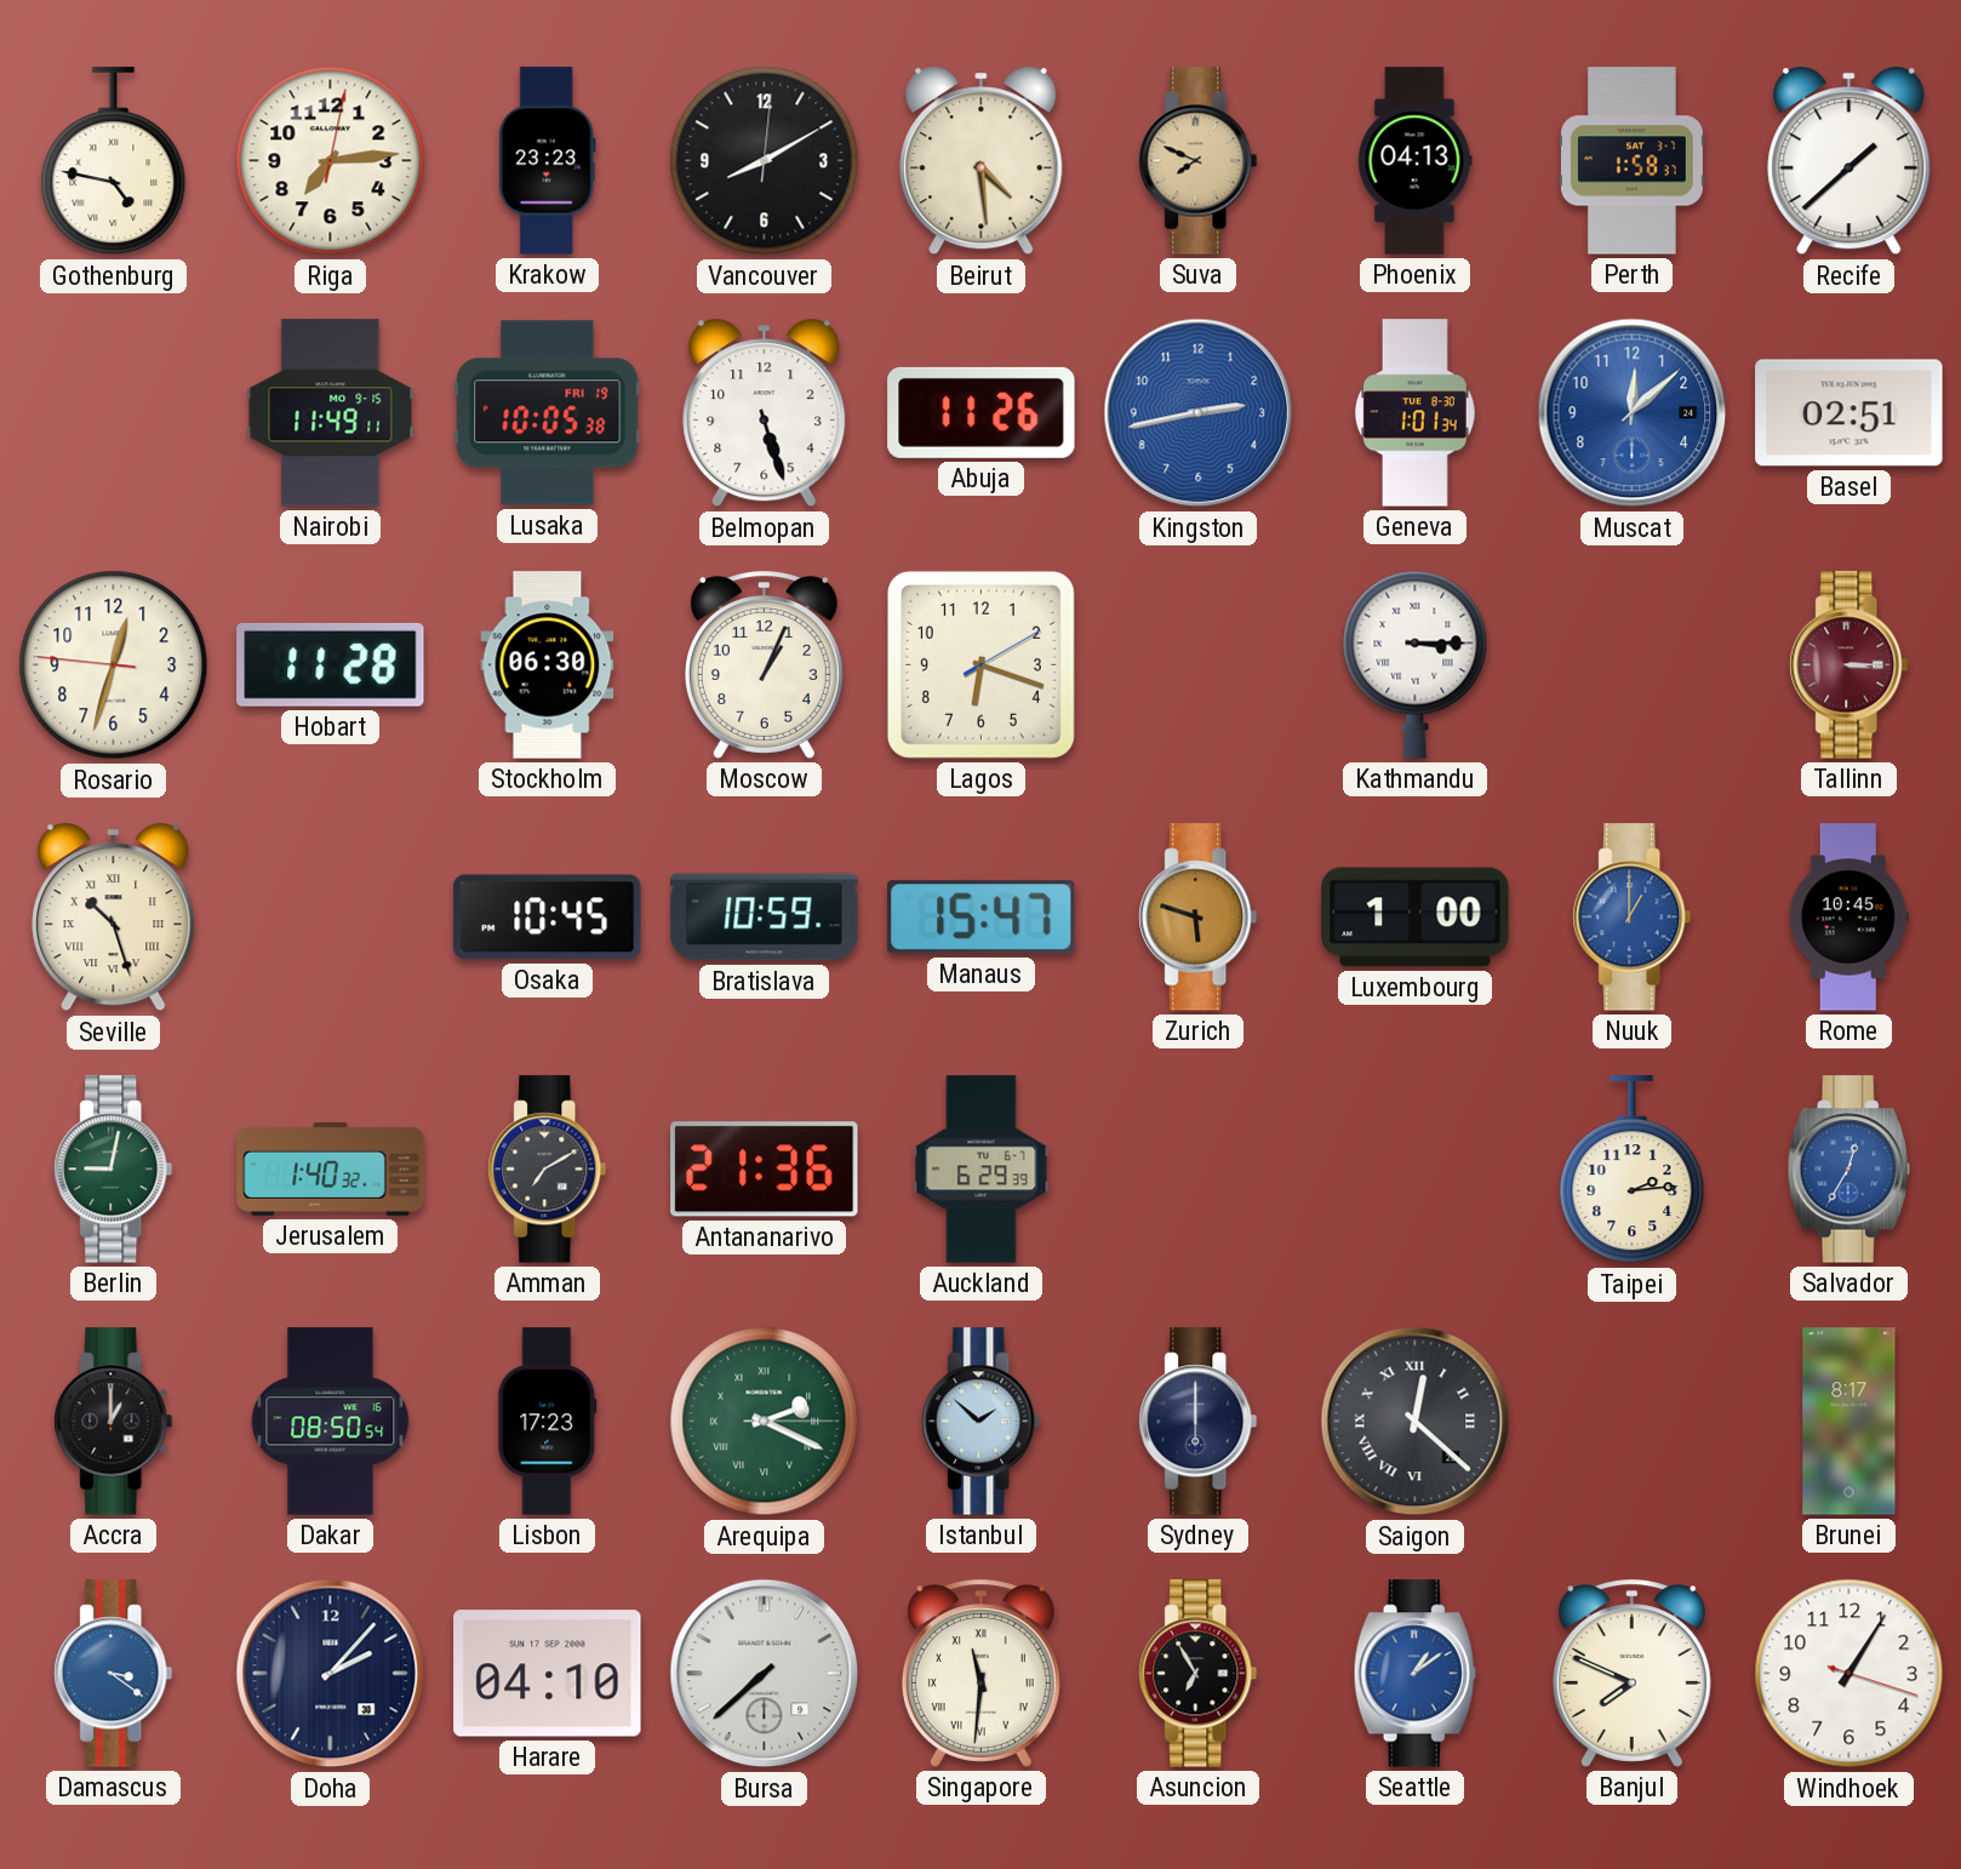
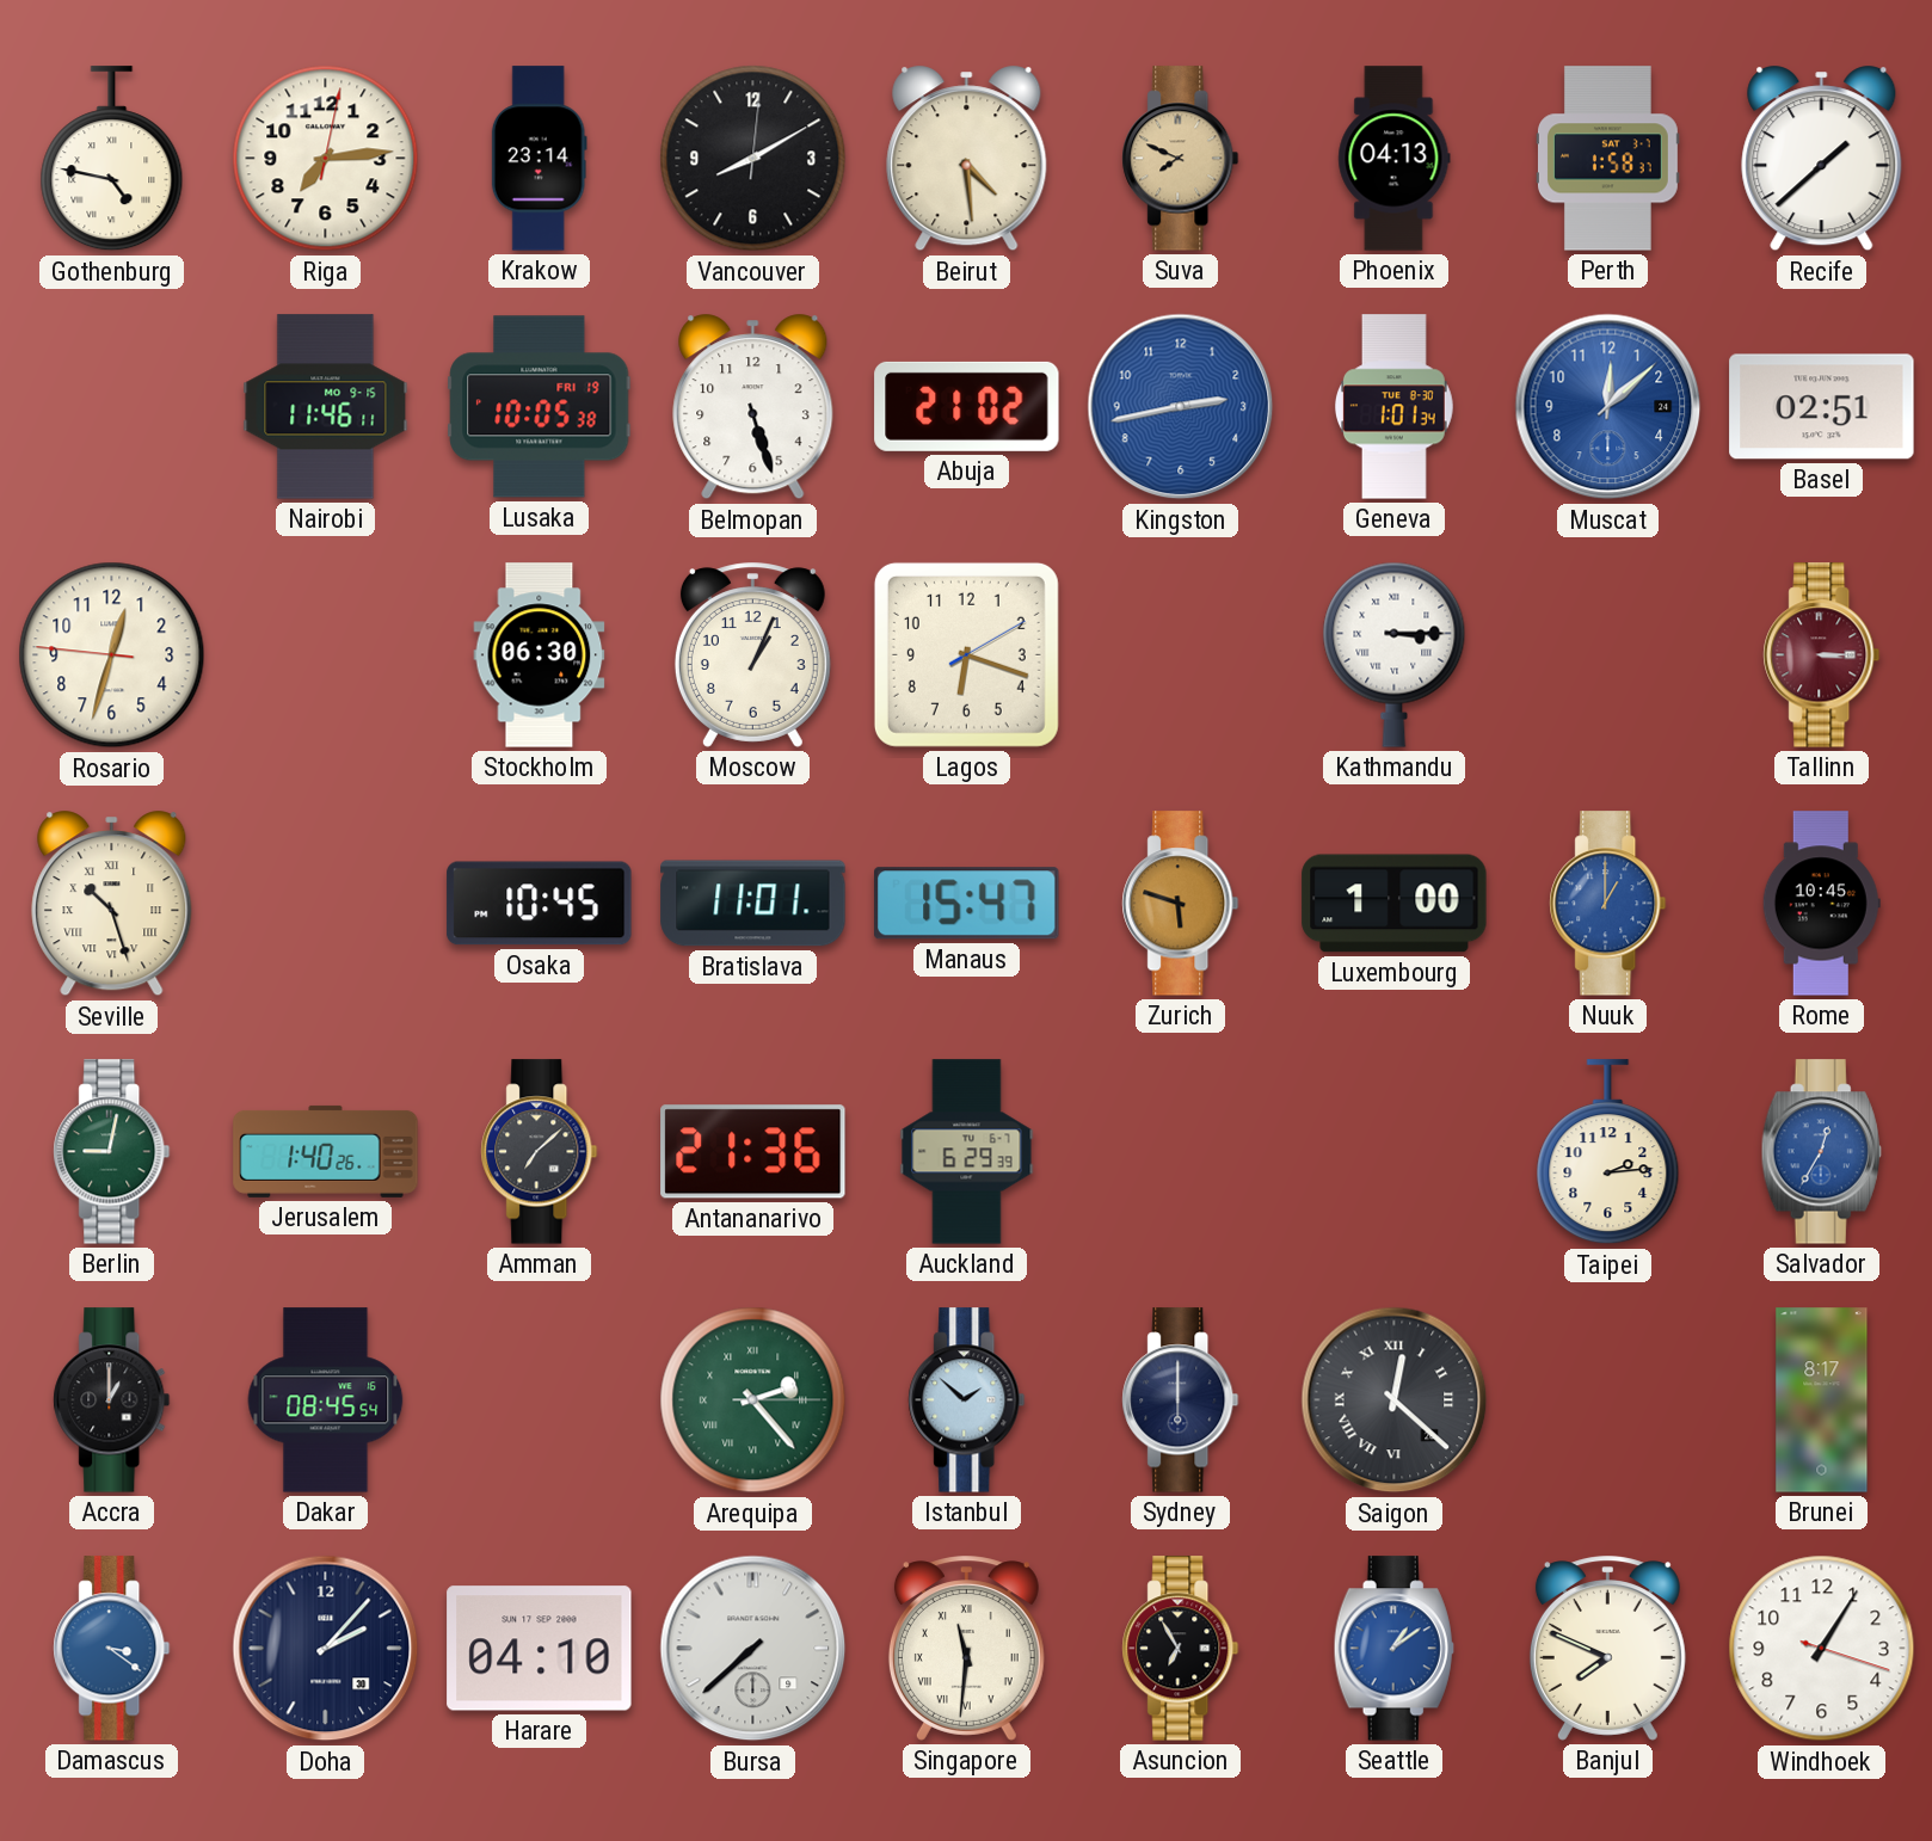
Krakow: 23:23 -> 23:14
Nairobi: 11:49 -> 11:46
Abuja: 11:26 -> 21:02
Hobart: 11:28 -> none
Bratislava: 10:59 -> 11:01
Jerusalem: 1:40:32 -> 1:40:26
Amman: 7:10 -> 7:08
Dakar: 08:50 -> 08:45
Lisbon: 17:23 -> none
Arequipa: 2:19 -> 2:23
